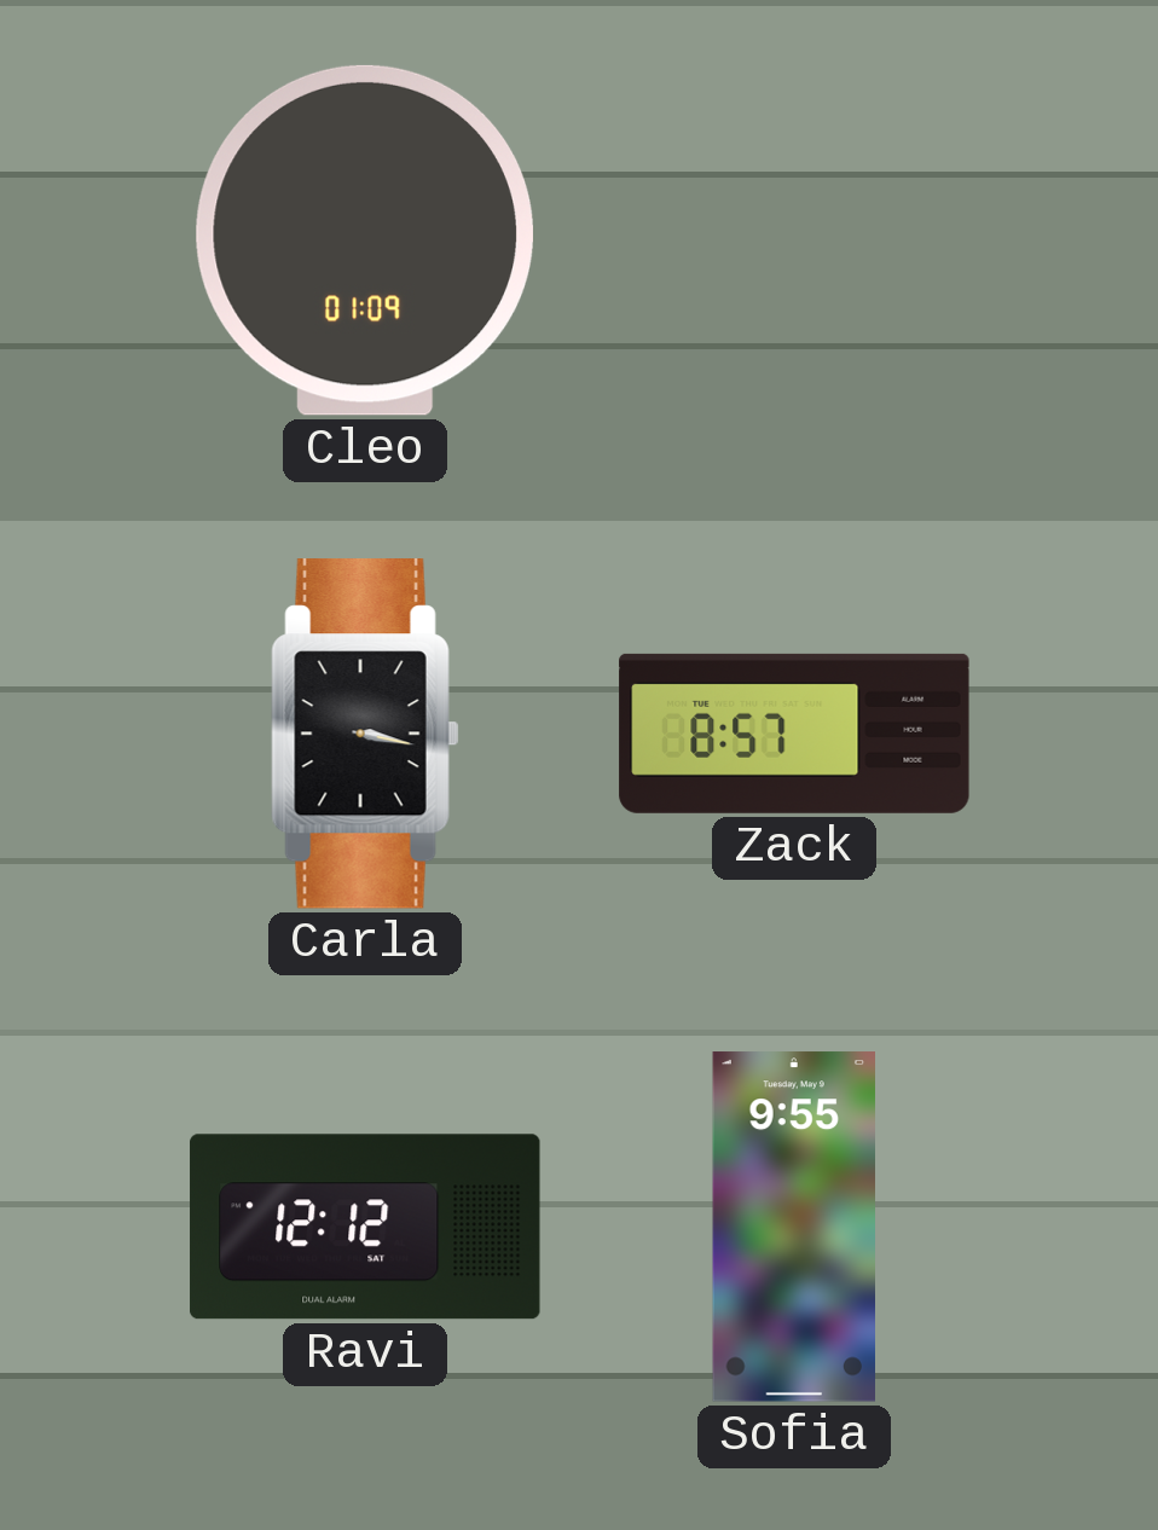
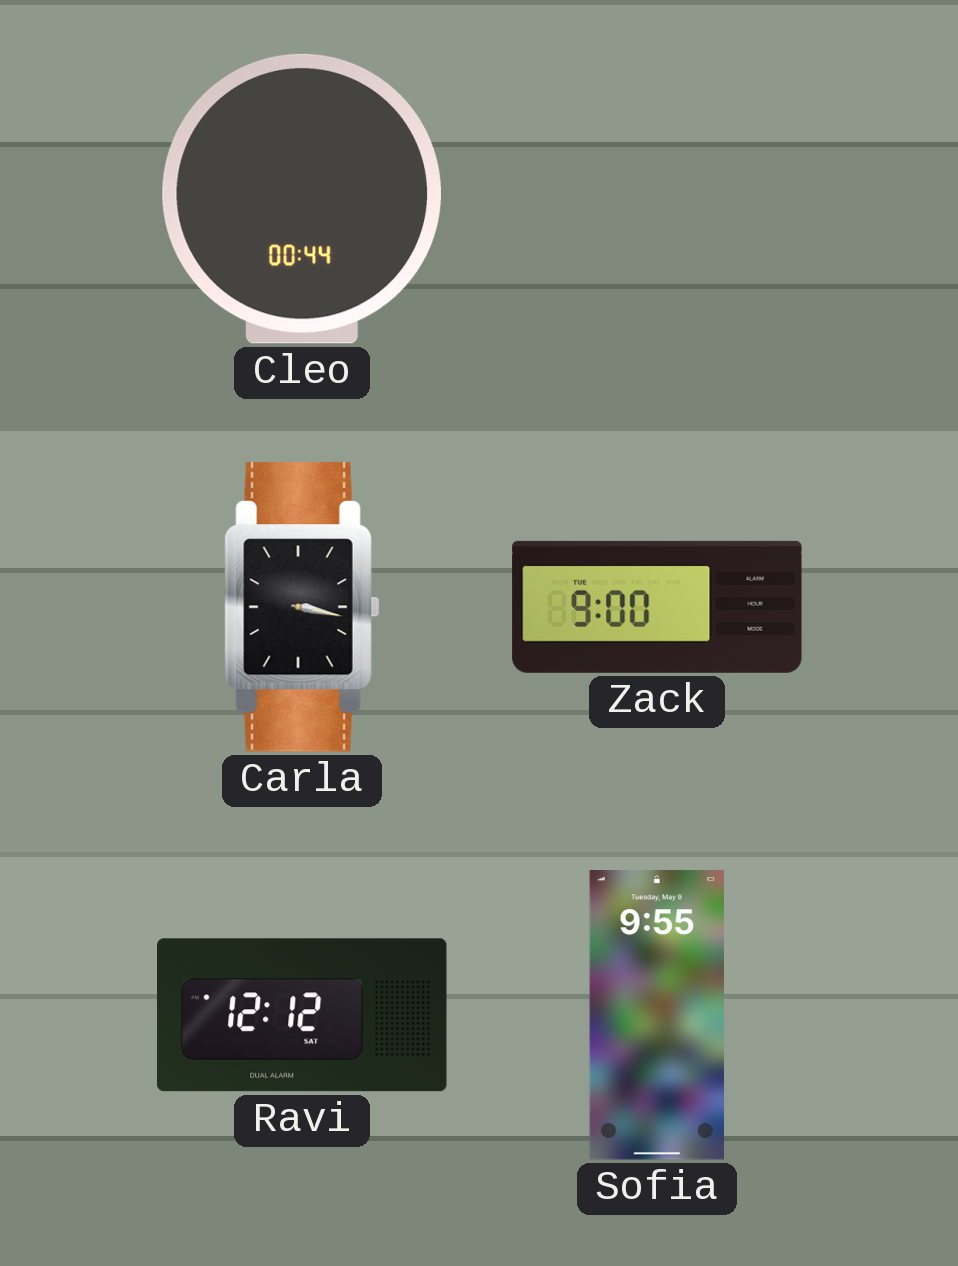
Cleo: 01:09 -> 00:44
Zack: 8:57 -> 9:00
